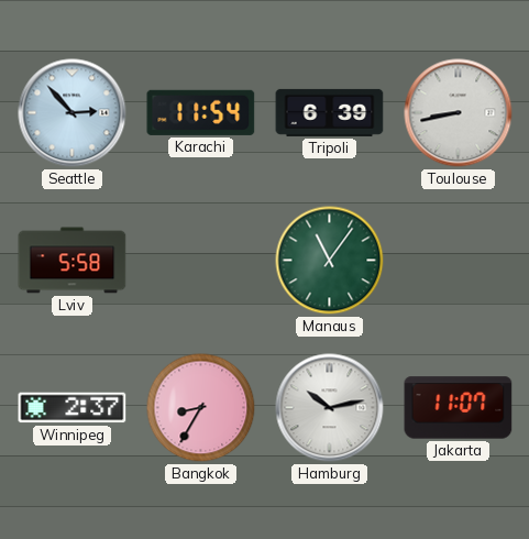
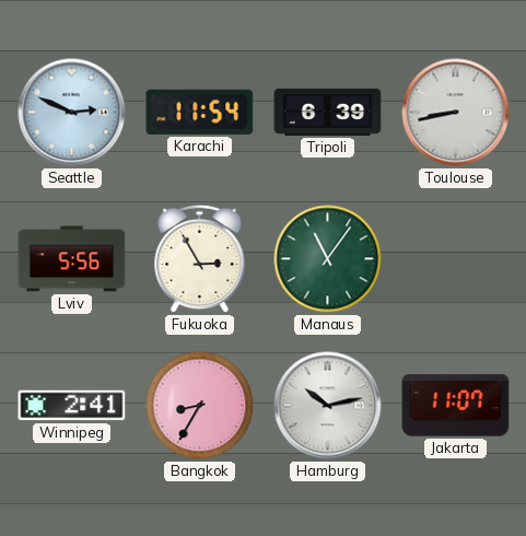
Seattle: 2:53 -> 2:49
Lviv: 5:58 -> 5:56
Fukuoka: none -> 2:55
Winnipeg: 2:37 -> 2:41
